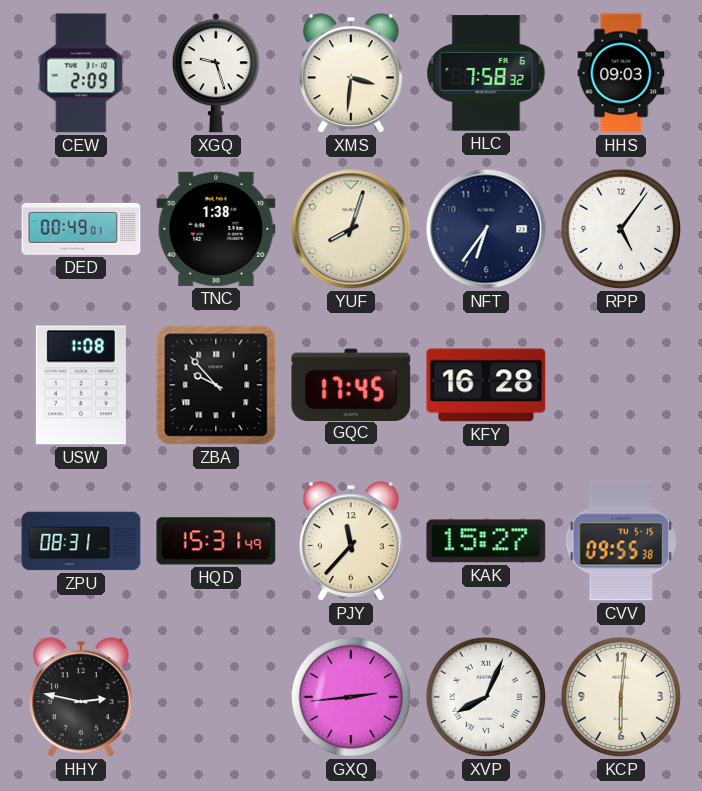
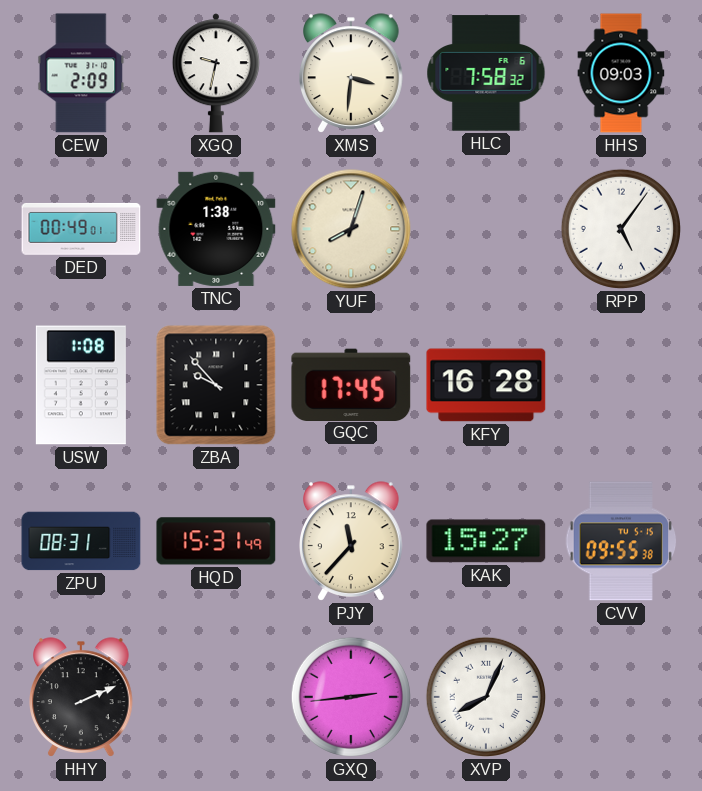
XGQ: 9:27 -> 9:32
NFT: 6:36 -> none
HHY: 2:47 -> 2:11
KCP: 6:01 -> none
